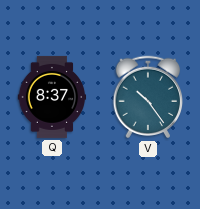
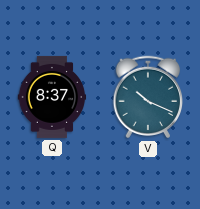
V: 10:24 -> 10:19
